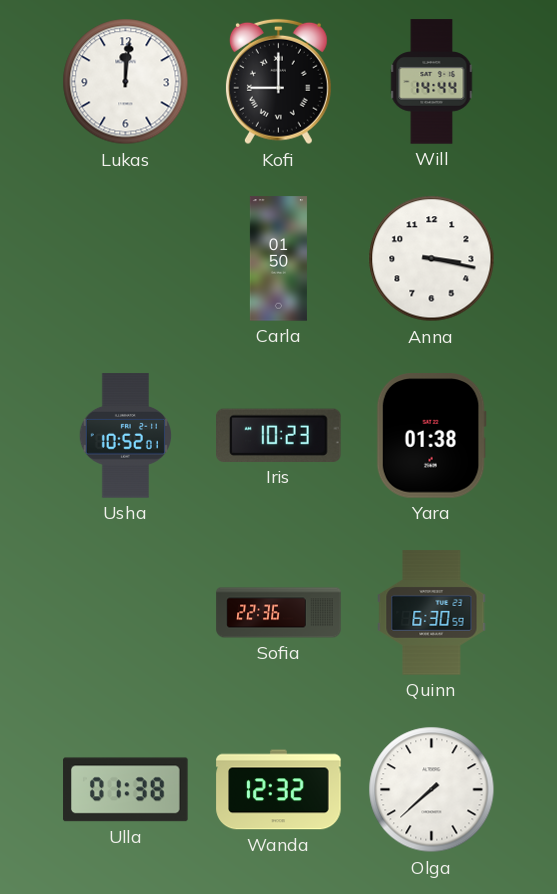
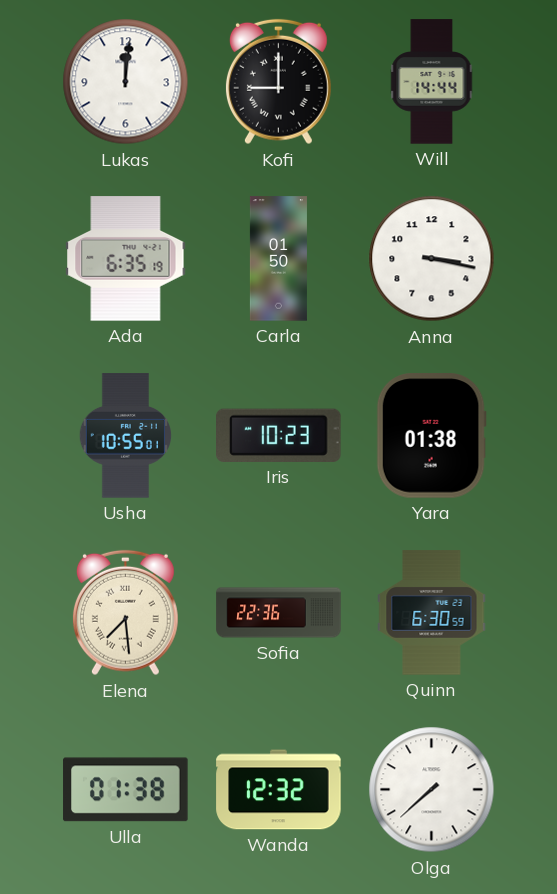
Ada: none -> 6:35
Usha: 10:52 -> 10:55
Elena: none -> 7:29
